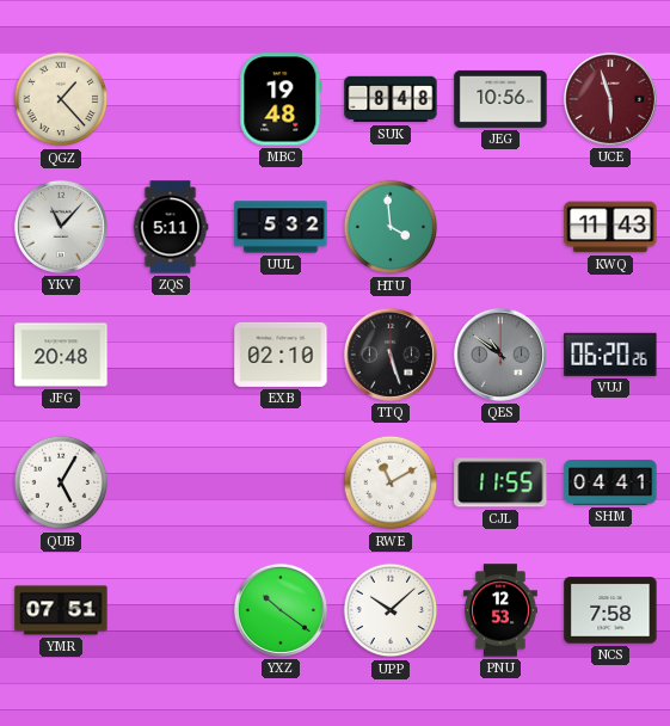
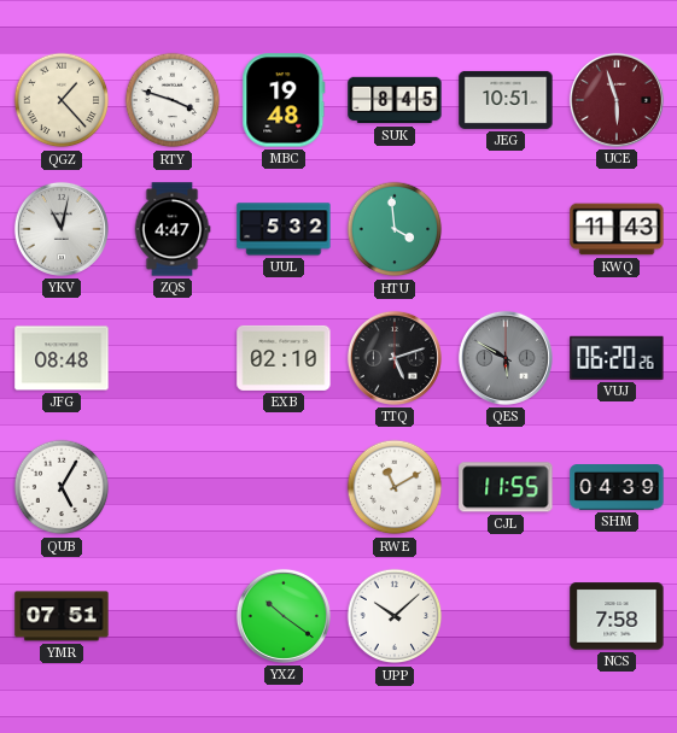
RTY: none -> 3:48
SUK: 8:48 -> 8:45
JEG: 10:56 -> 10:51
YKV: 11:07 -> 11:02
ZQS: 5:11 -> 4:47
JFG: 20:48 -> 08:48
TTQ: 5:27 -> 5:12
QES: 10:51 -> 5:50
SHM: 04:41 -> 04:39
PNU: 12:53 -> none
